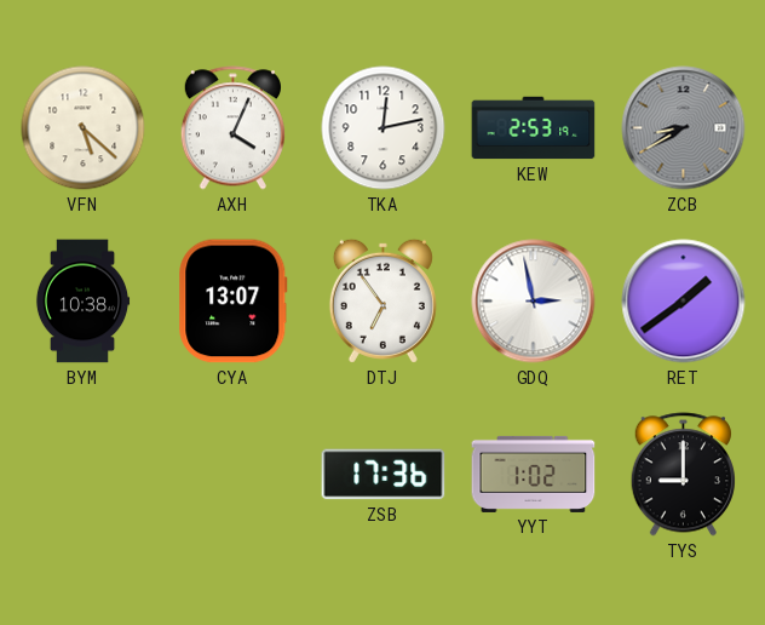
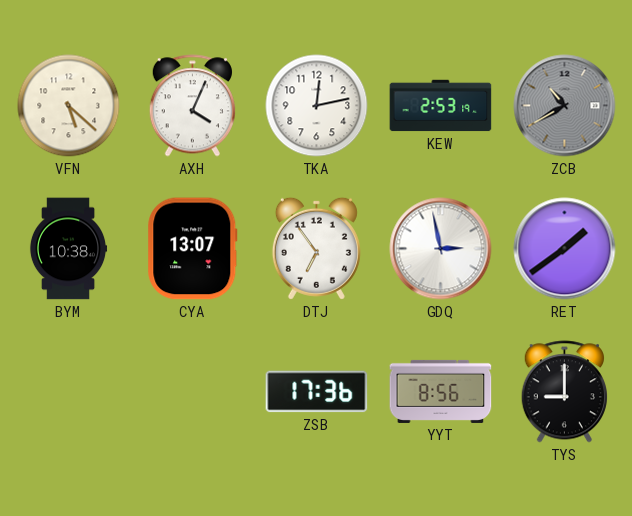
ZCB: 8:40 -> 10:40
YYT: 1:02 -> 8:56
